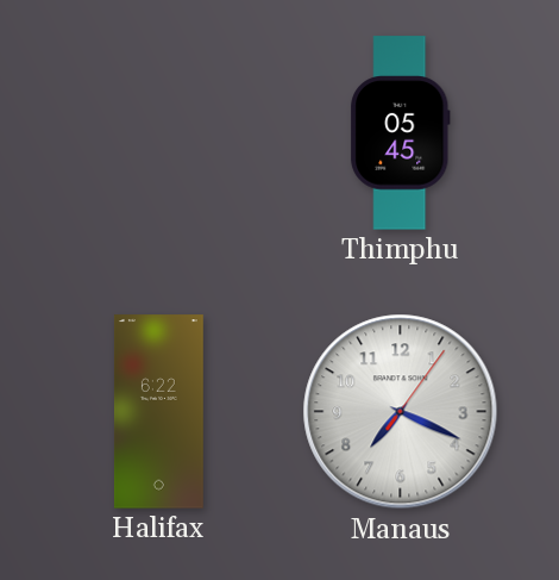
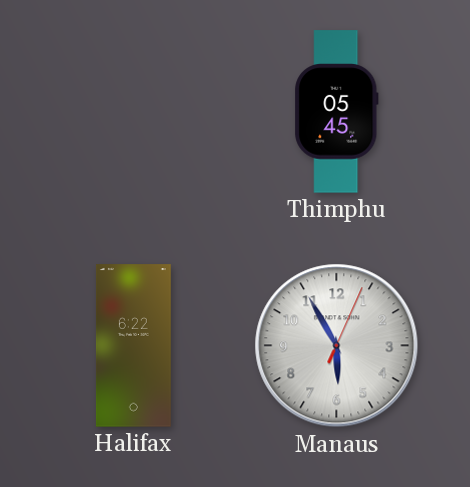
Manaus: 7:19 -> 5:55
